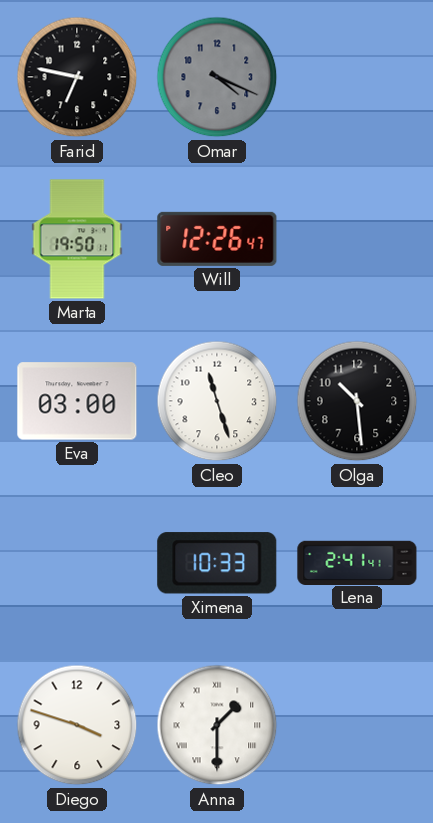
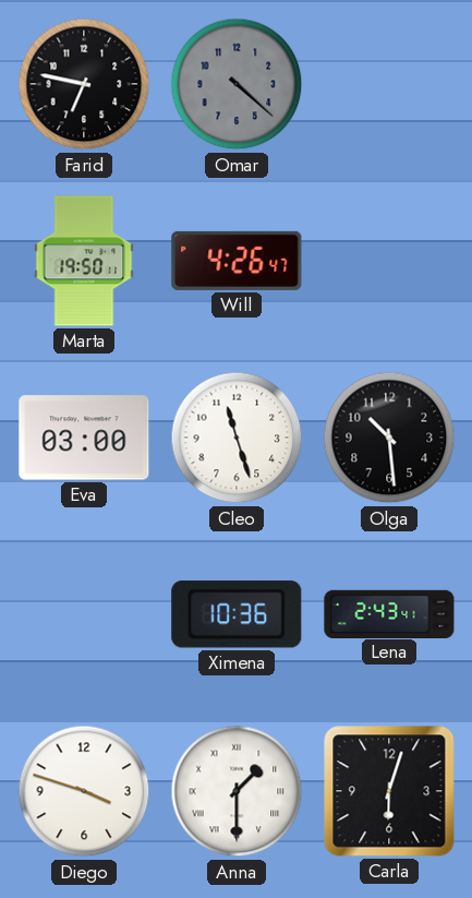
Omar: 4:19 -> 4:22
Will: 12:26 -> 4:26
Ximena: 10:33 -> 10:36
Lena: 2:41 -> 2:43
Carla: none -> 6:03
